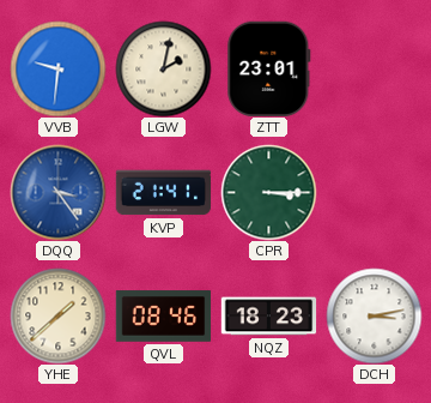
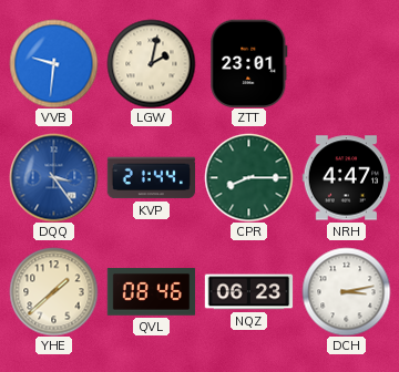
KVP: 21:41 -> 21:44
CPR: 3:15 -> 8:15
NRH: none -> 4:47
NQZ: 18:23 -> 06:23
